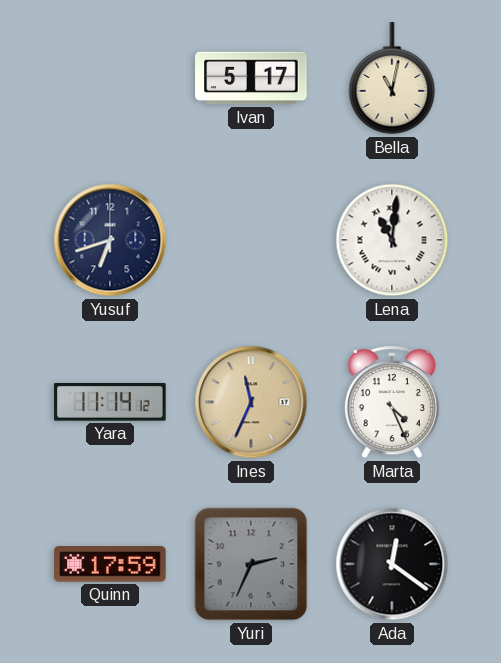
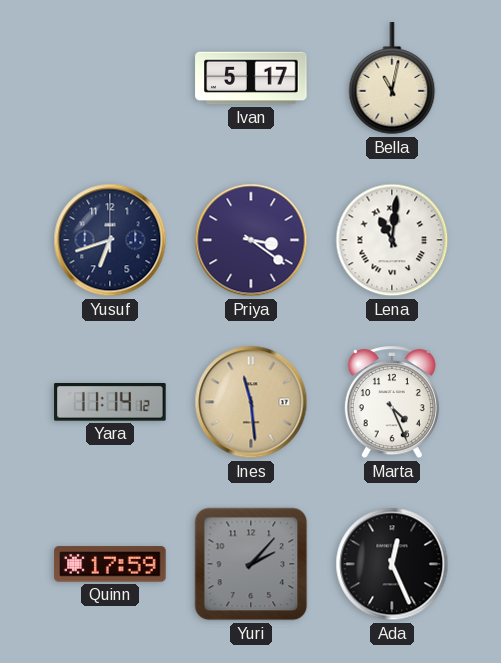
Priya: none -> 3:21
Ines: 11:34 -> 11:29
Yuri: 2:34 -> 2:07
Ada: 12:21 -> 12:26
